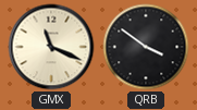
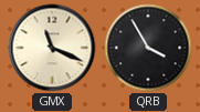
QRB: 3:51 -> 3:55
